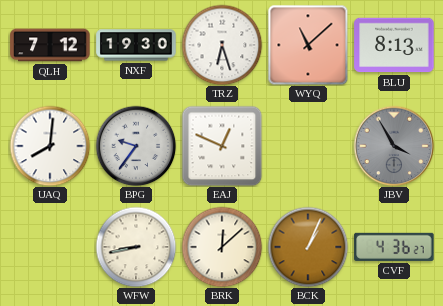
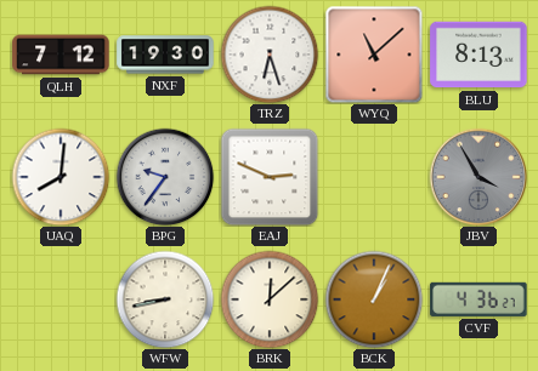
EAJ: 12:49 -> 2:49
